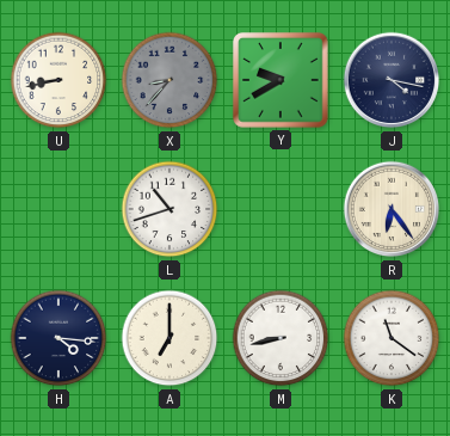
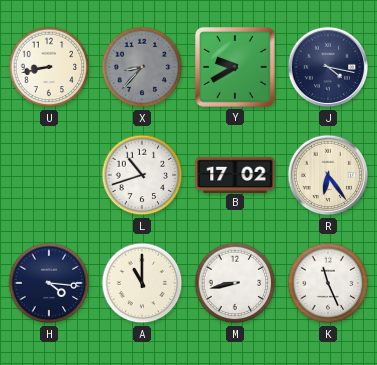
B: none -> 17:02
A: 7:00 -> 11:00
K: 11:21 -> 11:26
